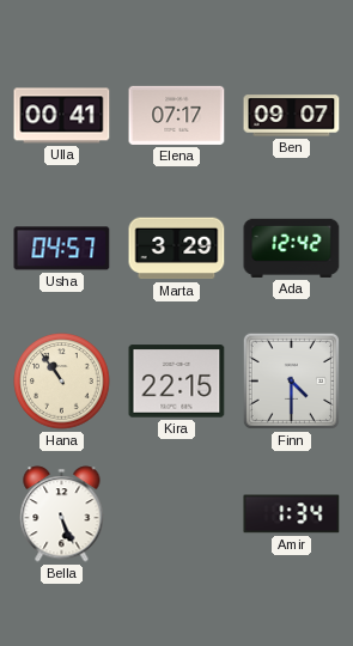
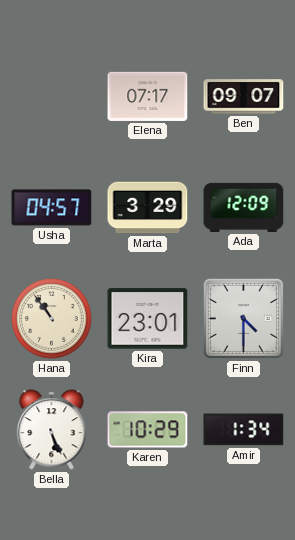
Ulla: 00:41 -> none
Ada: 12:42 -> 12:09
Kira: 22:15 -> 23:01
Karen: none -> 10:29
